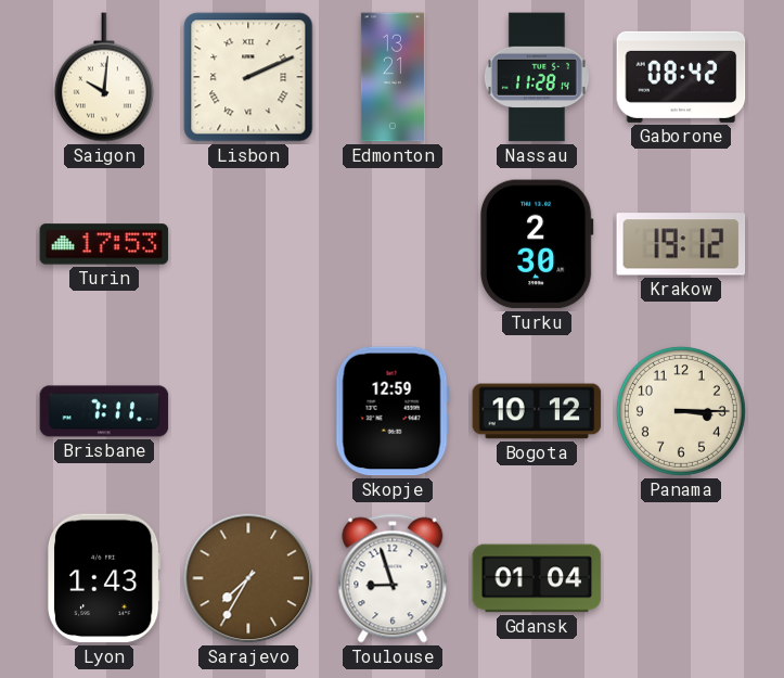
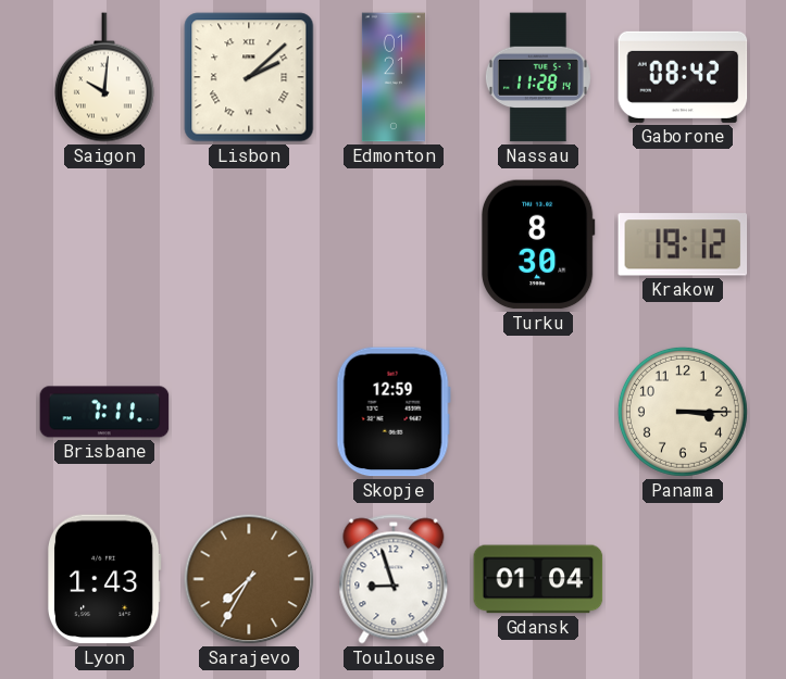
Lisbon: 2:11 -> 2:08
Edmonton: 13:21 -> 01:21
Turin: 17:53 -> none
Turku: 2:30 -> 8:30
Bogota: 10:12 -> none
